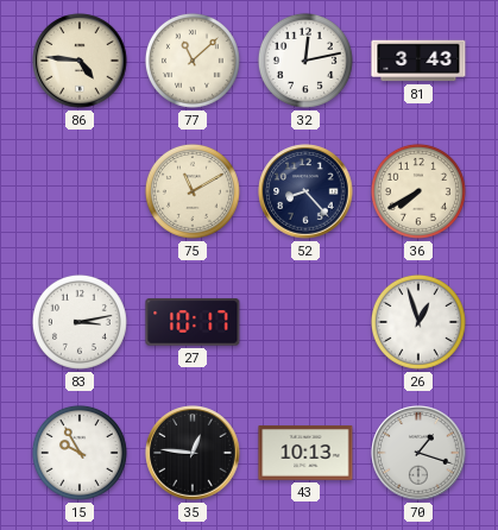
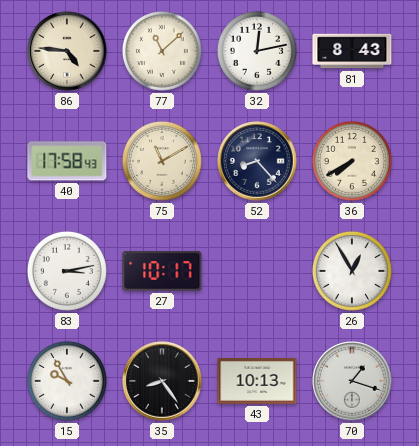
81: 3:43 -> 8:43
40: none -> 17:58
26: 12:57 -> 12:55
35: 12:46 -> 8:24
